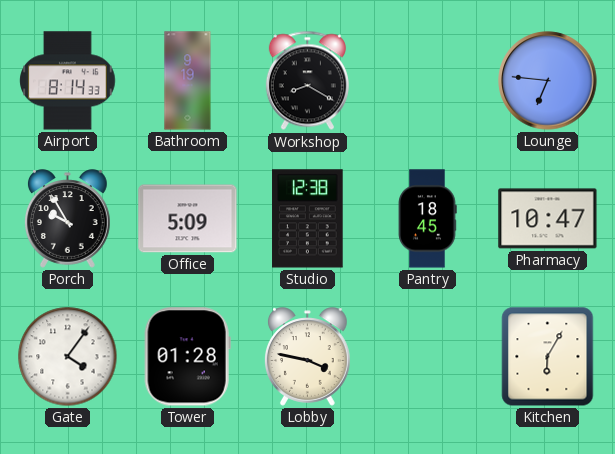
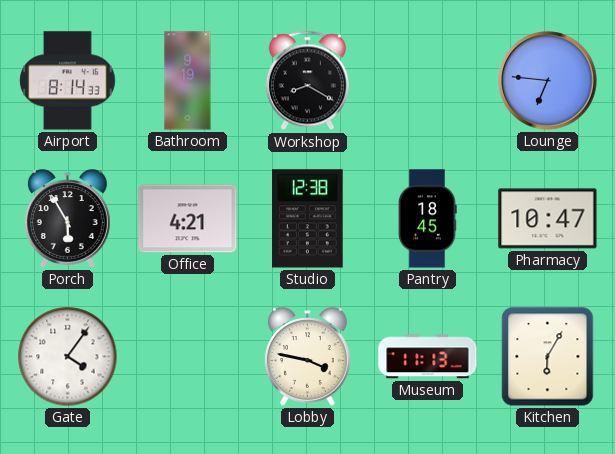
Porch: 9:55 -> 5:55
Office: 5:09 -> 4:21
Tower: 01:28 -> none
Museum: none -> 11:13
